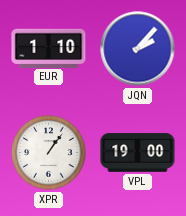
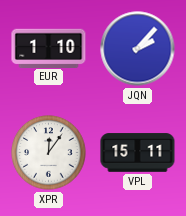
XPR: 1:06 -> 12:06
VPL: 19:00 -> 15:11
